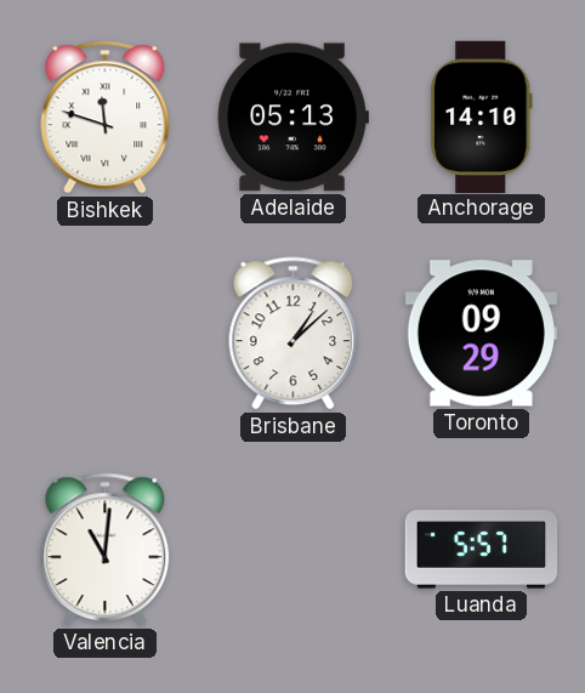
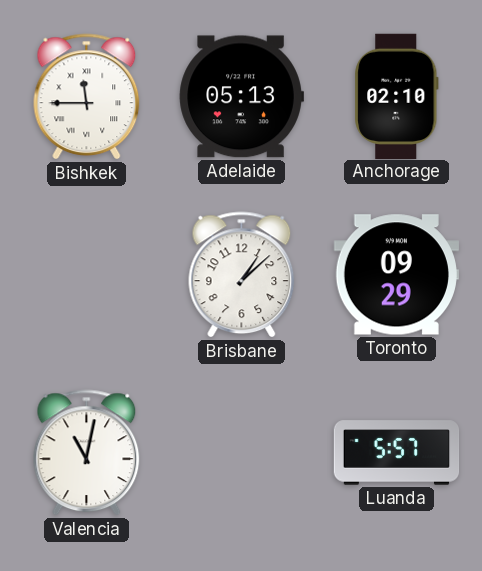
Bishkek: 11:48 -> 11:45
Anchorage: 14:10 -> 02:10
Valencia: 11:01 -> 11:02
